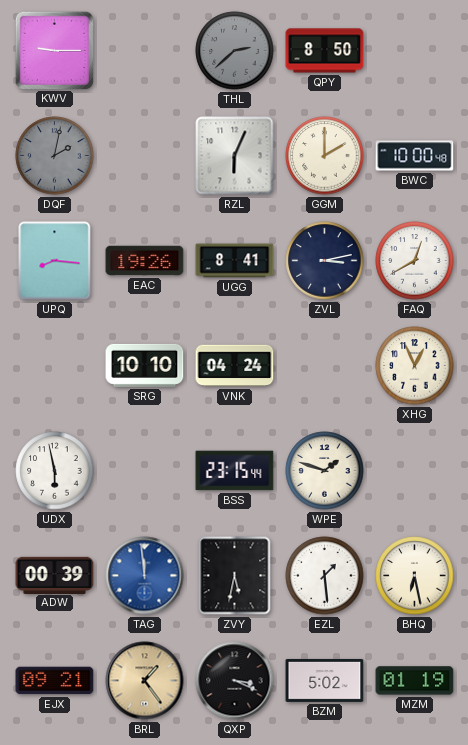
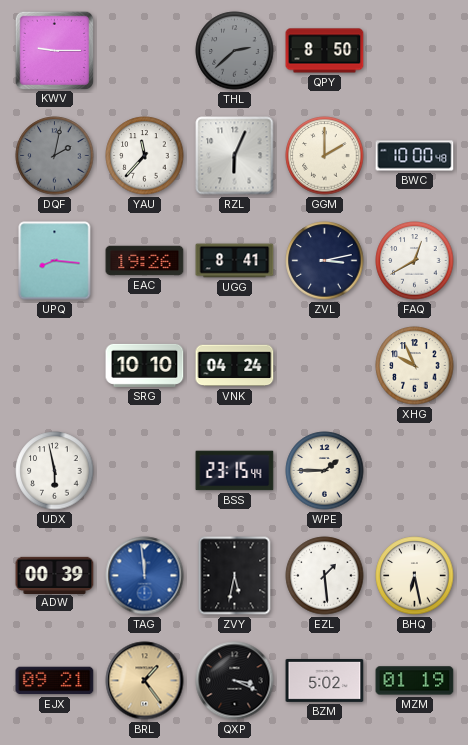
YAU: none -> 11:37
XHG: 12:56 -> 9:56
WPE: 1:48 -> 1:45
